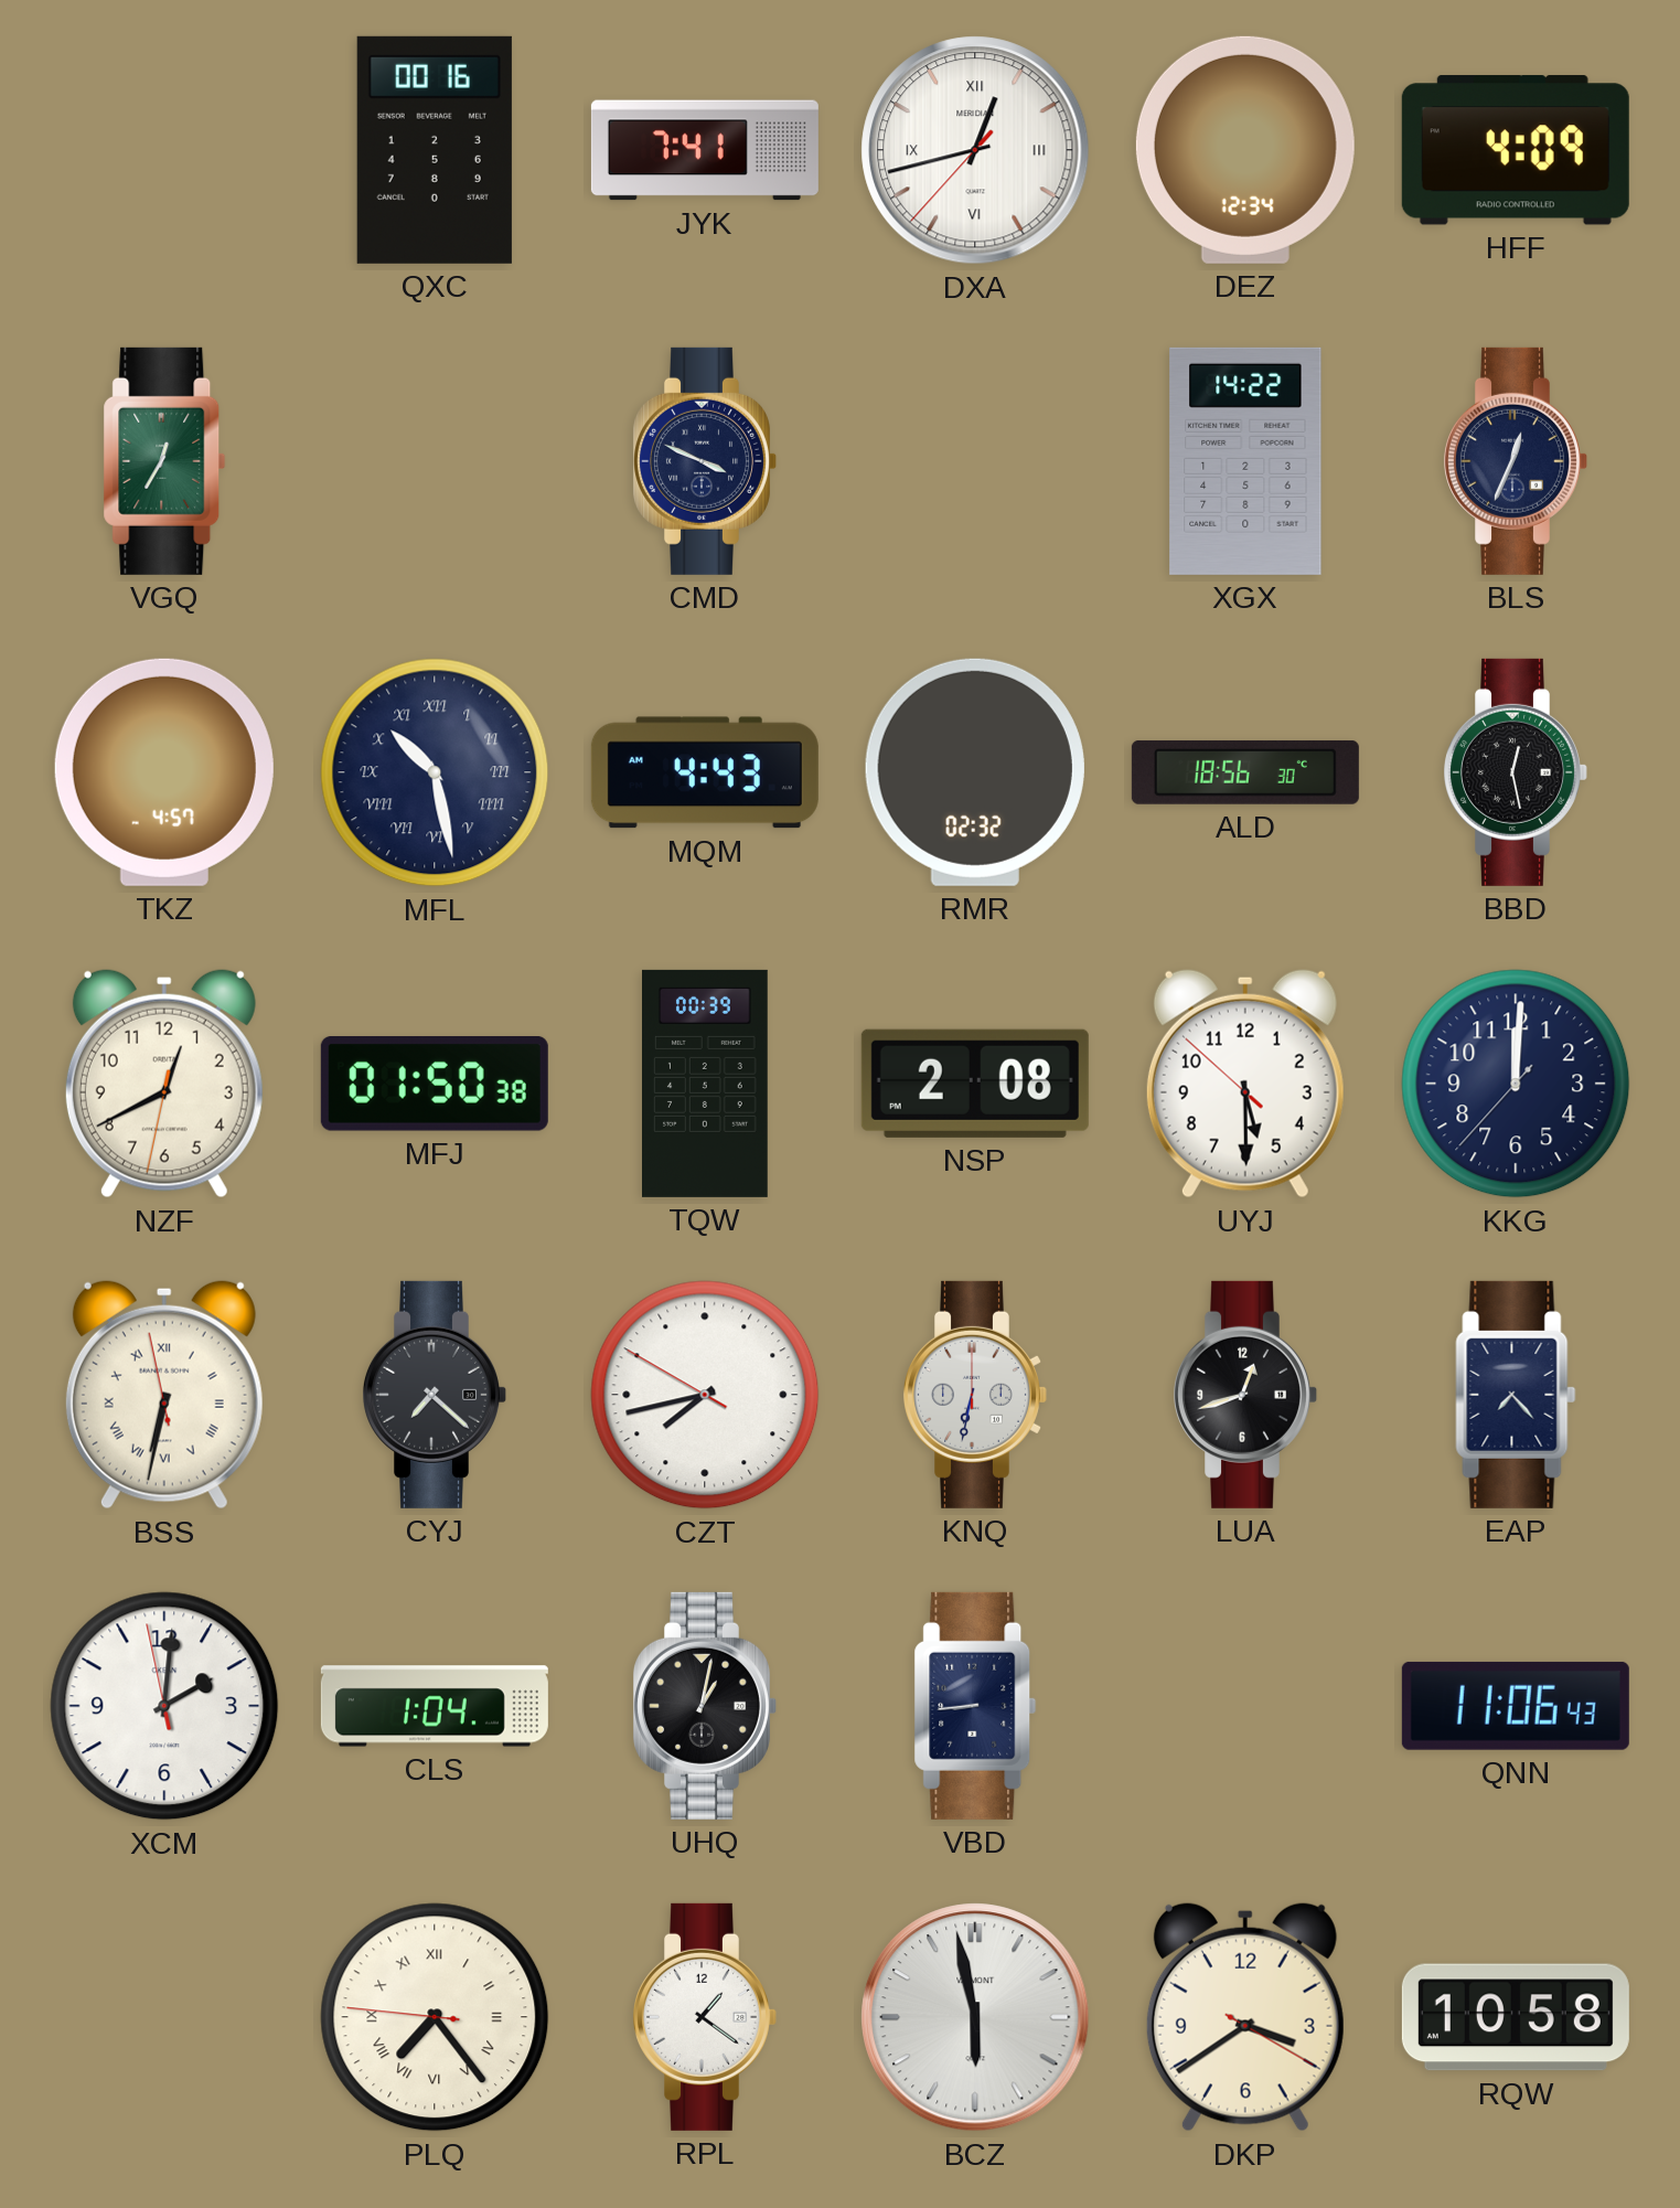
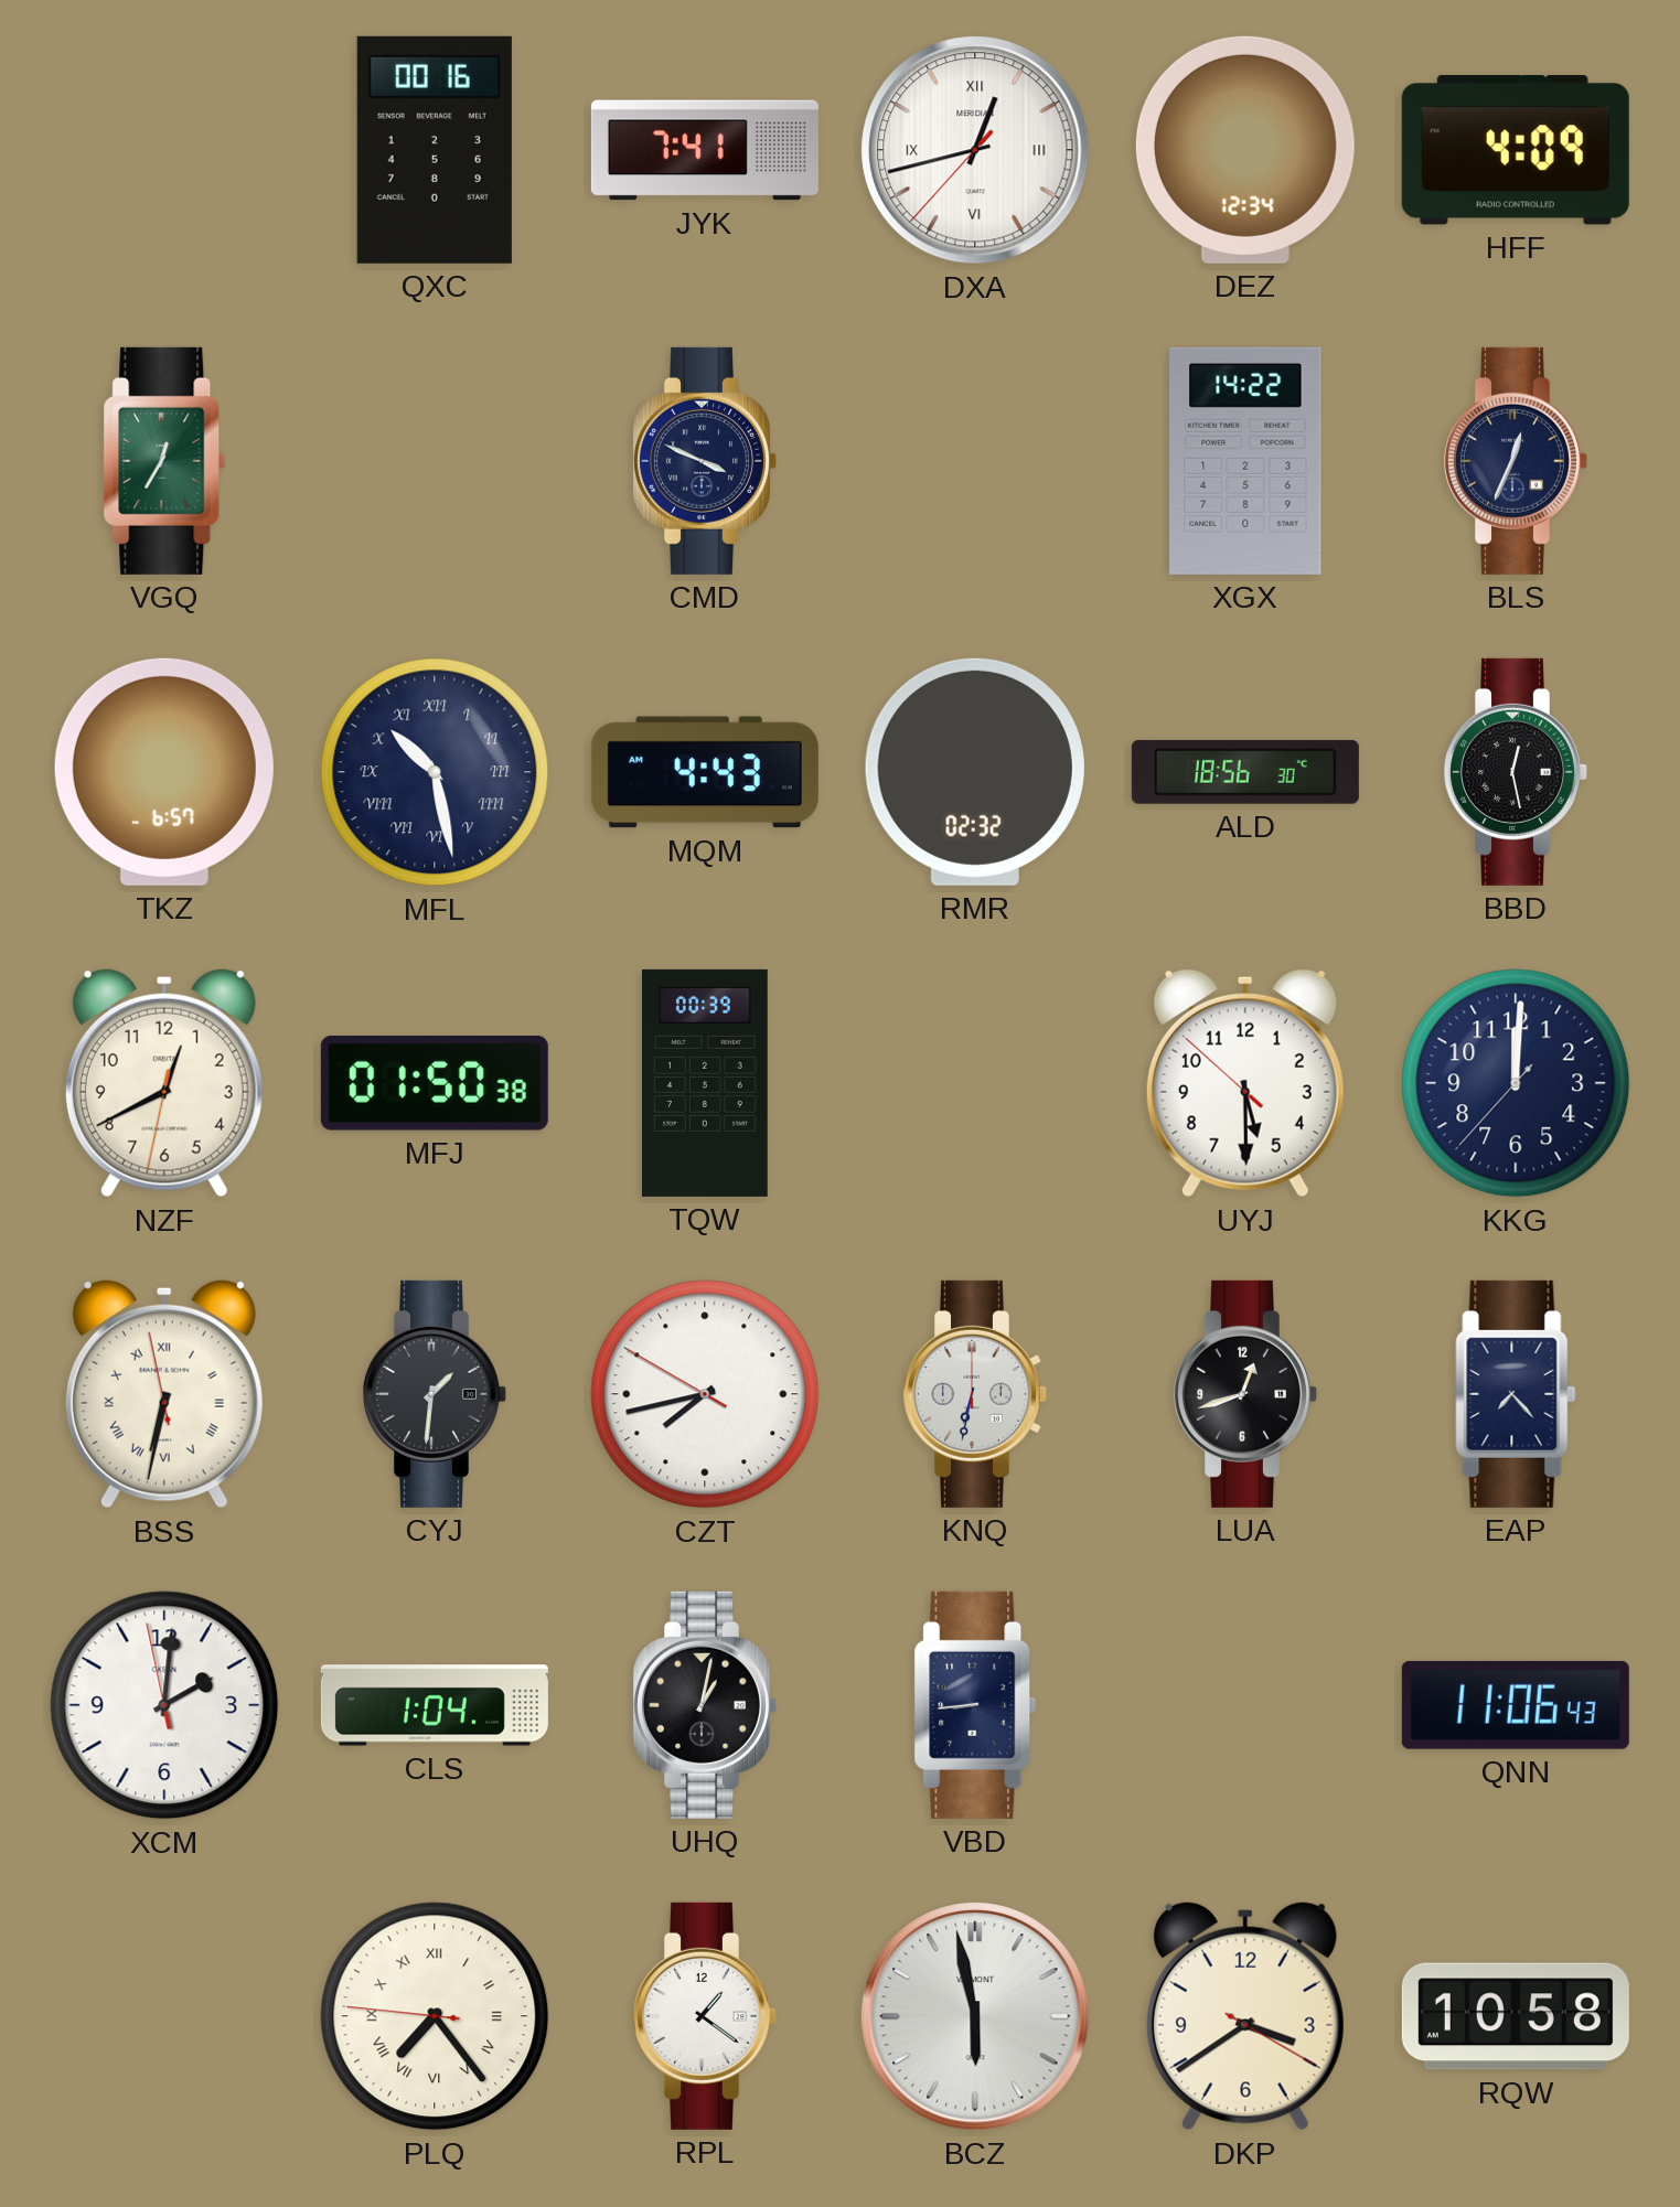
TKZ: 4:57 -> 6:57
NSP: 2:08 -> none
CYJ: 7:22 -> 1:31
